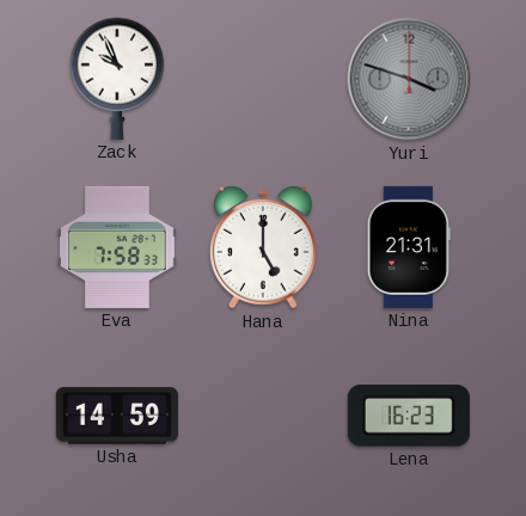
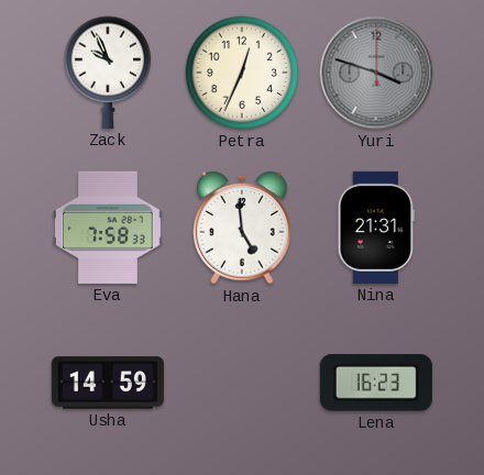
Petra: none -> 12:34
Hana: 5:00 -> 4:59
